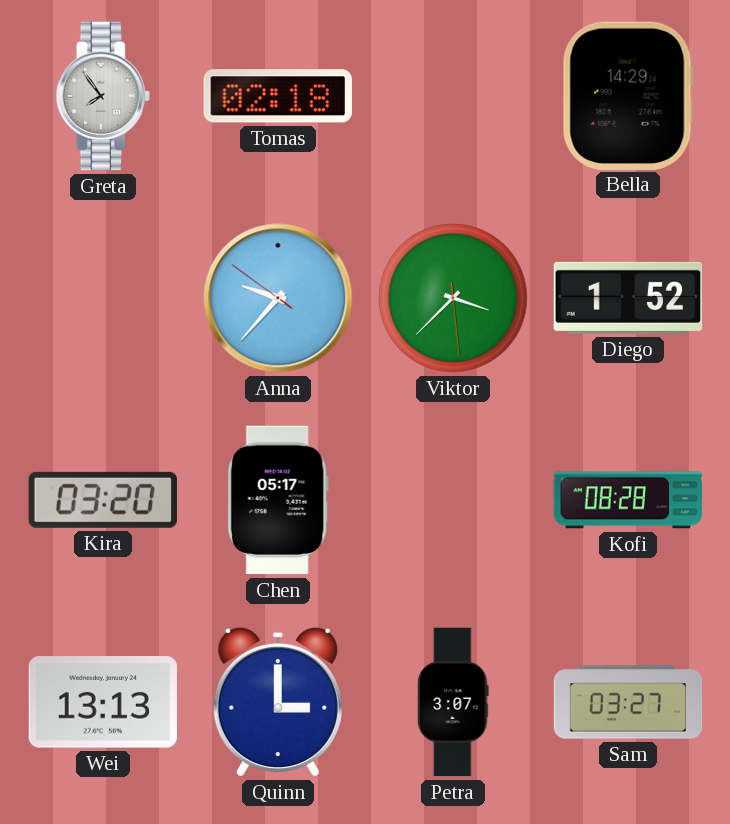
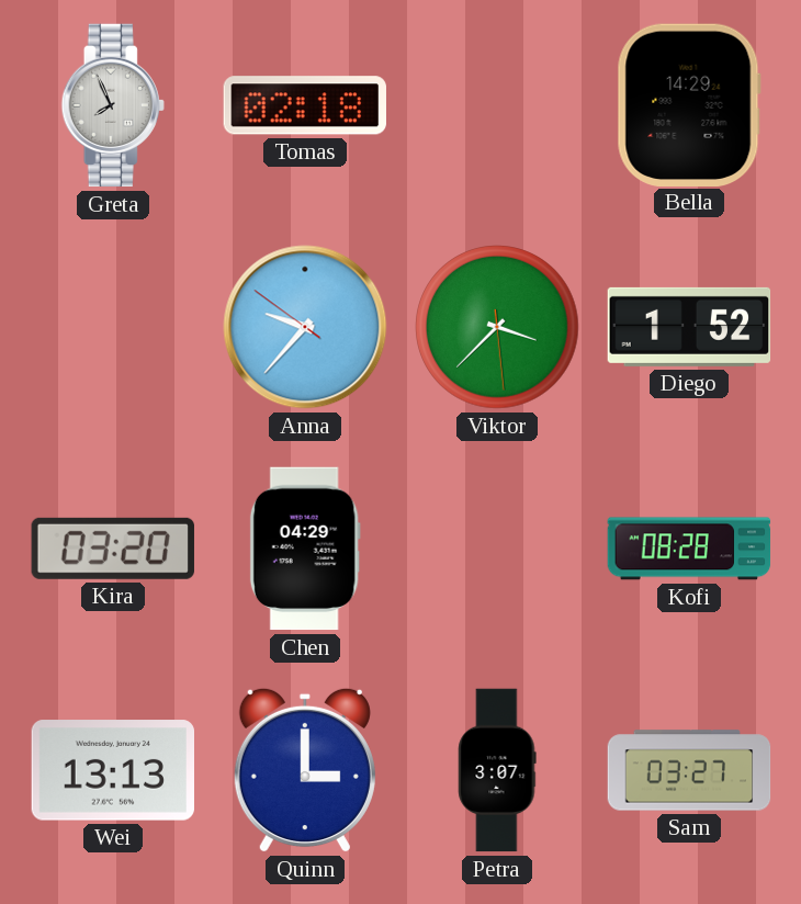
Greta: 7:54 -> 7:56
Chen: 05:17 -> 04:29
